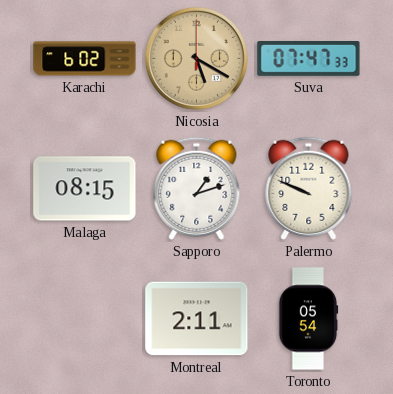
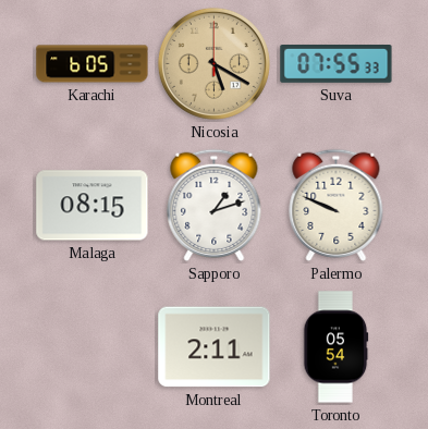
Karachi: 6:02 -> 6:05
Suva: 07:47 -> 07:55
